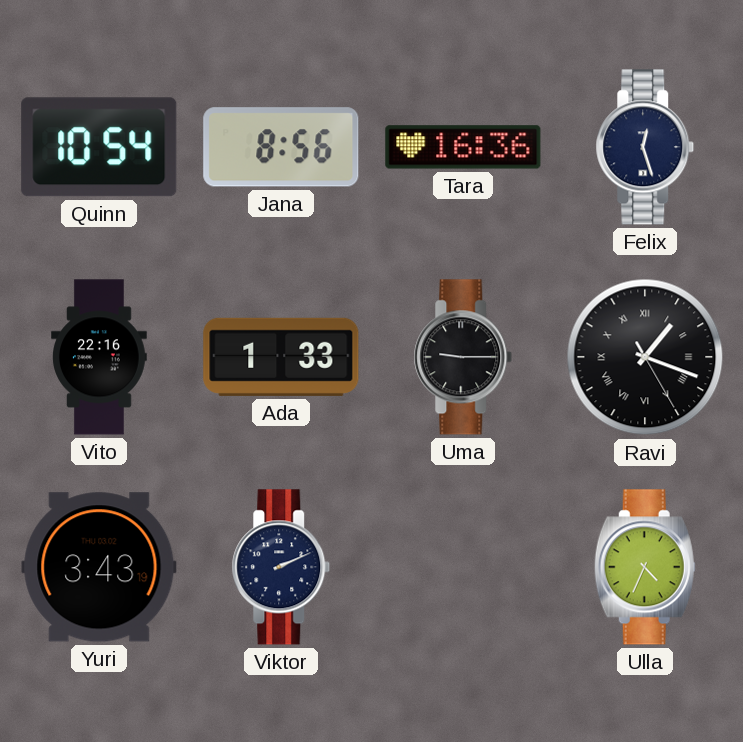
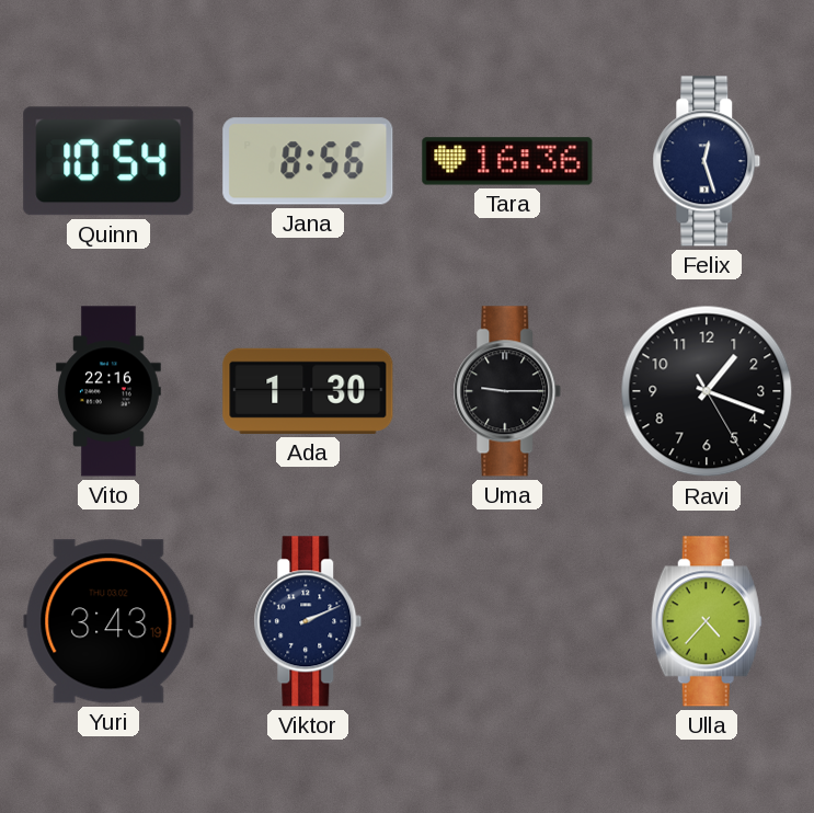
Ada: 1:33 -> 1:30
Ravi numerals: Roman -> Arabic
Ulla: 4:34 -> 4:37
